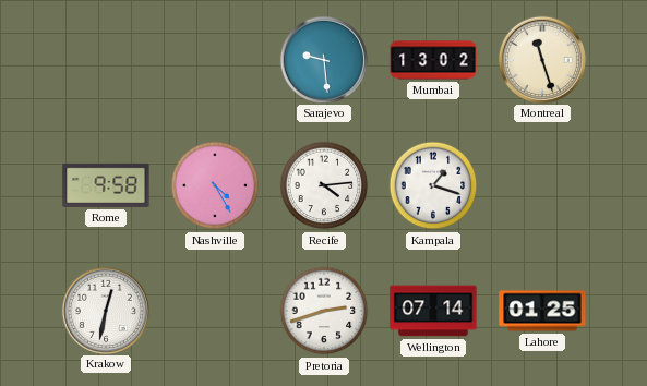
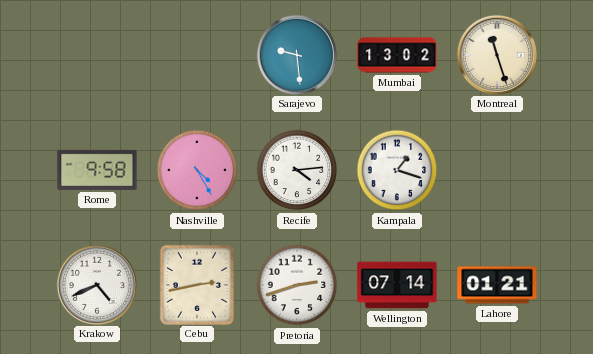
Krakow: 12:32 -> 4:41
Cebu: none -> 2:43
Lahore: 01:25 -> 01:21
